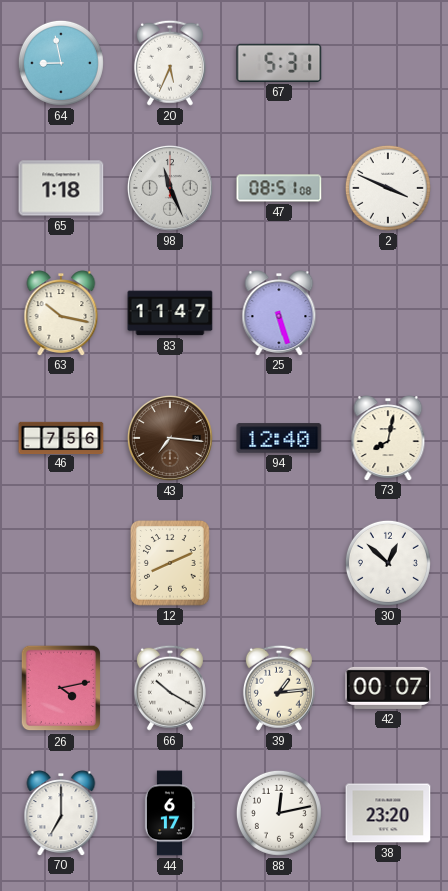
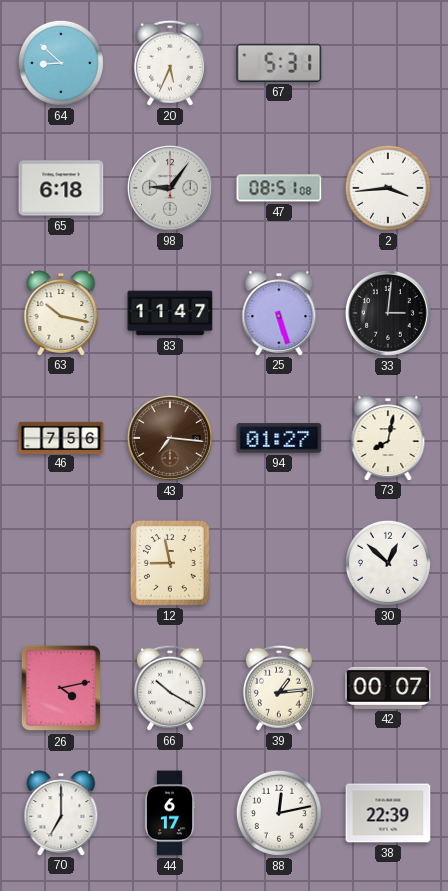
64: 8:58 -> 8:52
65: 1:18 -> 6:18
98: 11:26 -> 9:06
2: 3:49 -> 3:44
33: none -> 3:01
94: 12:40 -> 01:27
12: 8:11 -> 8:58
38: 23:20 -> 22:39
